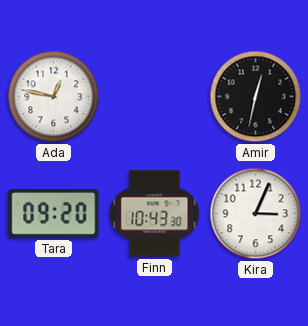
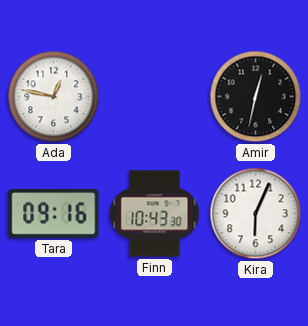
Tara: 09:20 -> 09:16
Kira: 3:04 -> 6:04
